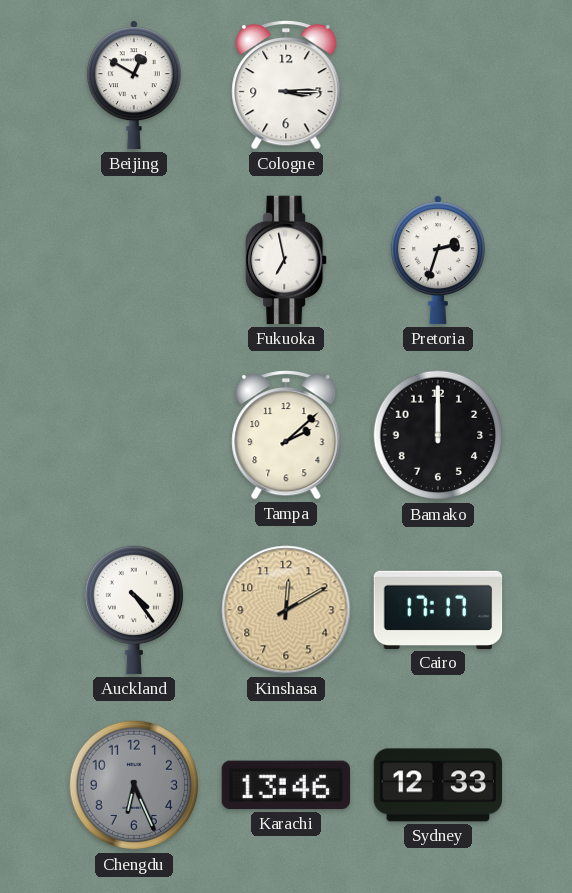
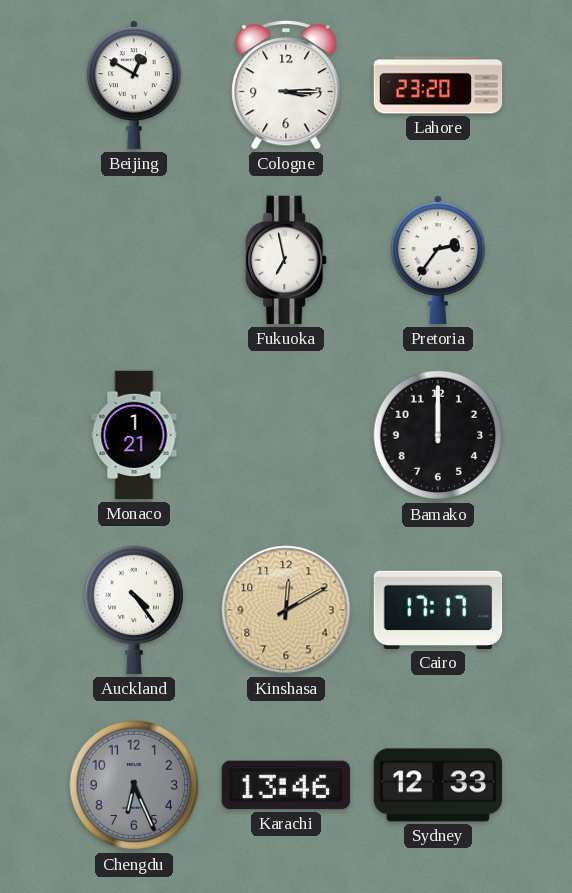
Lahore: none -> 23:20
Pretoria: 2:33 -> 2:36
Monaco: none -> 1:21
Tampa: 2:08 -> none
